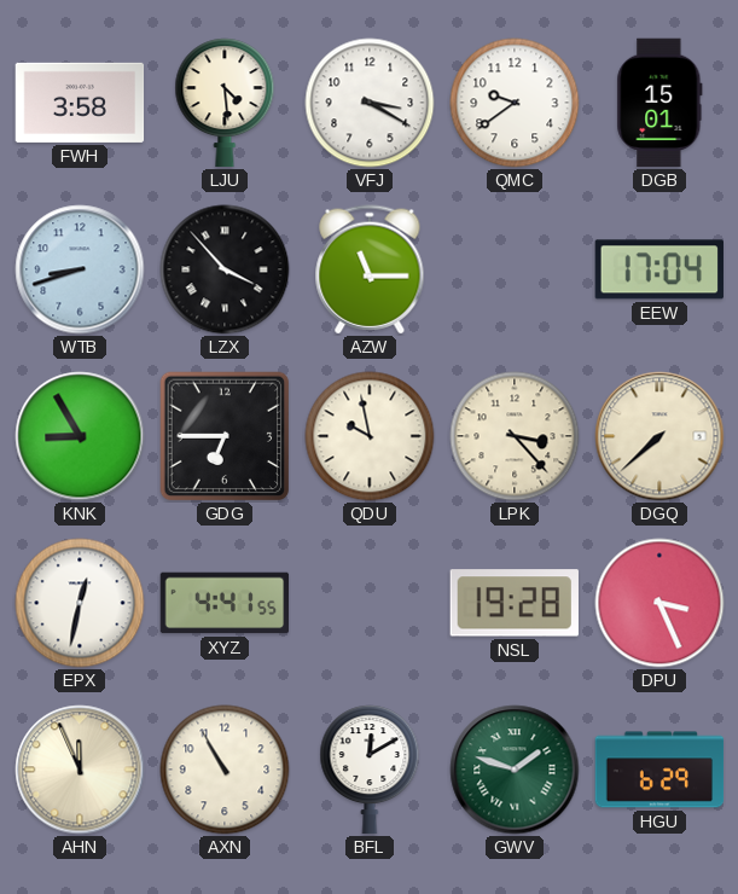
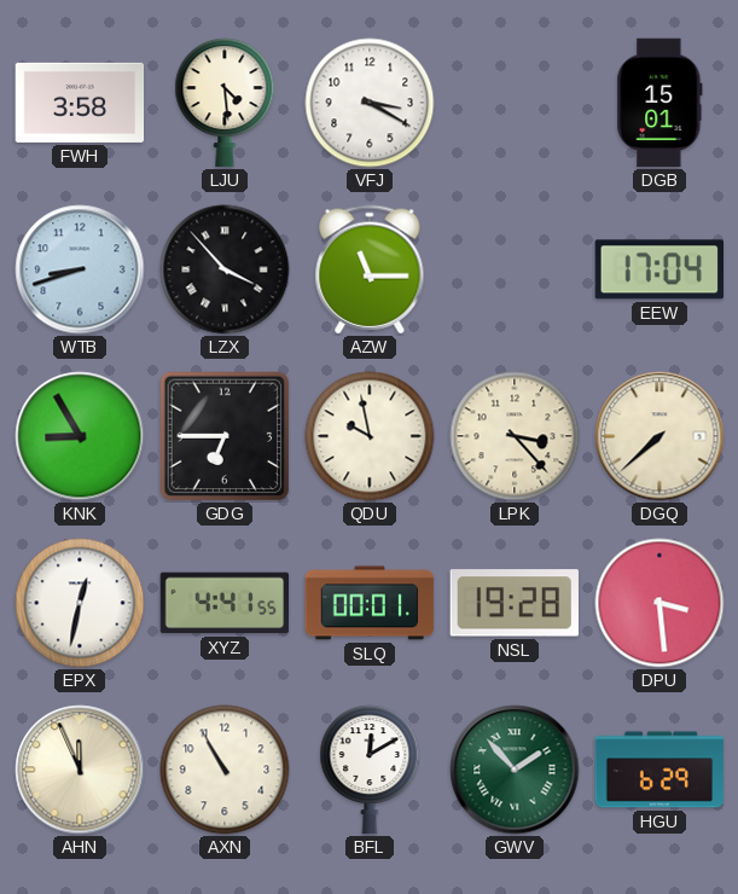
QMC: 9:39 -> none
SLQ: none -> 00:01
DPU: 3:26 -> 3:29
GWV: 1:48 -> 1:53
